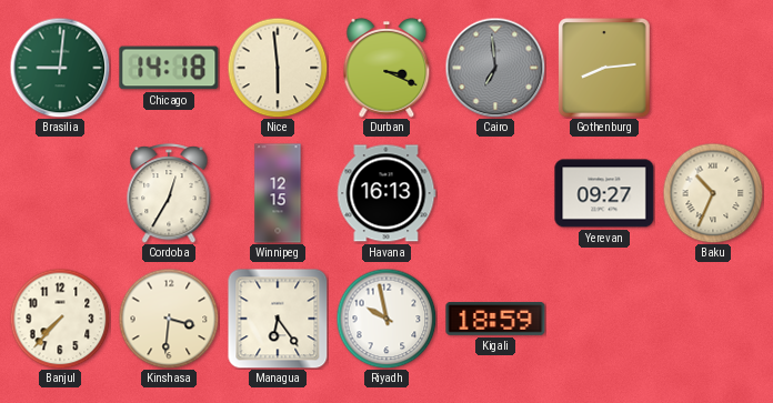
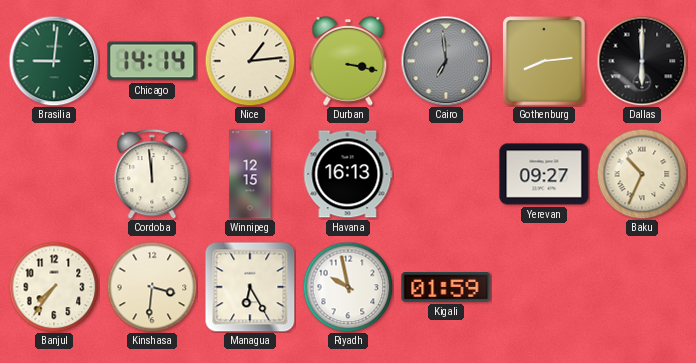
Chicago: 14:18 -> 14:14
Nice: 5:59 -> 1:14
Durban: 3:19 -> 3:17
Dallas: none -> 6:00
Cordoba: 12:35 -> 11:59
Banjul: 7:37 -> 7:36
Managua: 6:24 -> 6:25
Kigali: 18:59 -> 01:59
